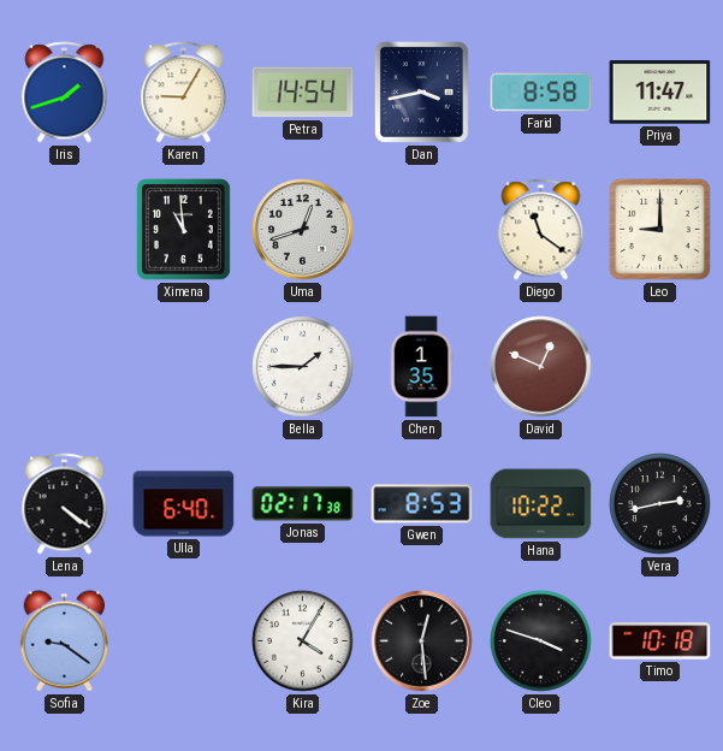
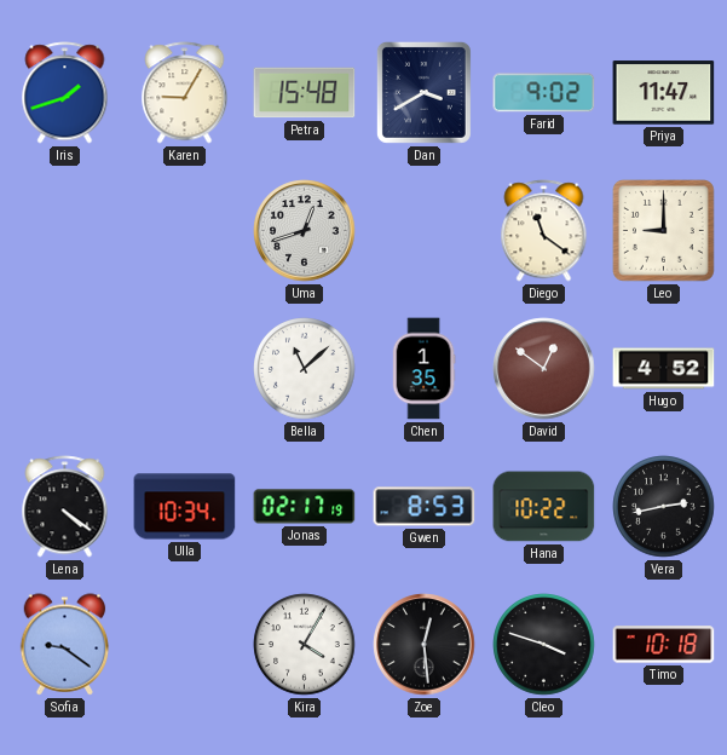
Petra: 14:54 -> 15:48
Dan: 3:43 -> 3:40
Farid: 8:58 -> 9:02
Ximena: 10:59 -> none
Bella: 1:45 -> 11:08
David: 12:49 -> 12:51
Hugo: none -> 4:52
Ulla: 6:40 -> 10:34
Jonas: 02:17:38 -> 02:17:19
